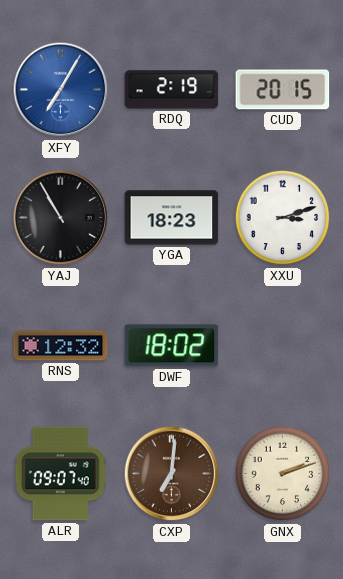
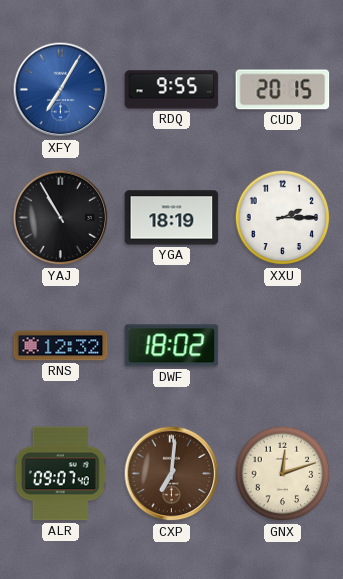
RDQ: 2:19 -> 9:55
YGA: 18:23 -> 18:19
XXU: 3:12 -> 2:15
GNX: 2:12 -> 12:12
